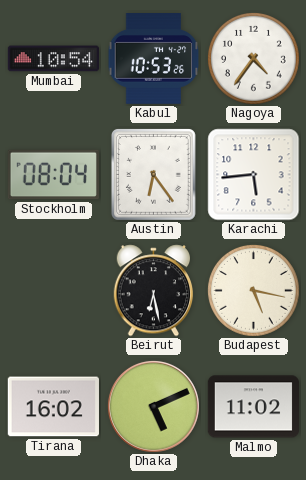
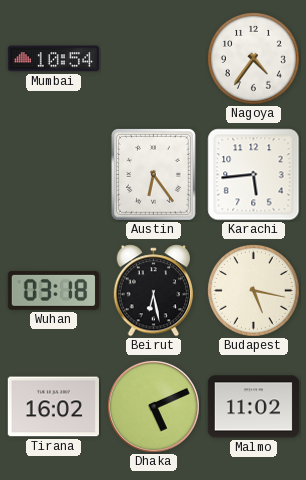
Kabul: 10:53 -> none
Stockholm: 08:04 -> none
Wuhan: none -> 03:18
